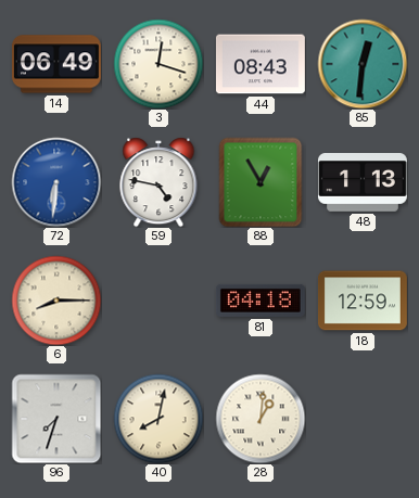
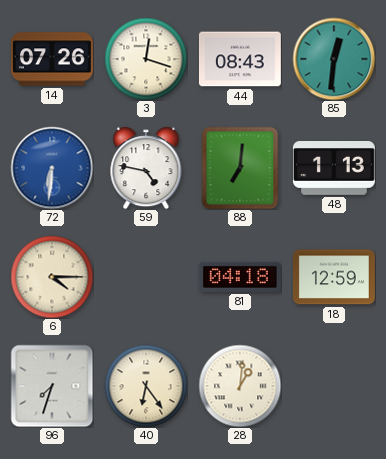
14: 06:49 -> 07:26
88: 12:55 -> 7:01
6: 8:15 -> 4:15
40: 8:02 -> 6:24
